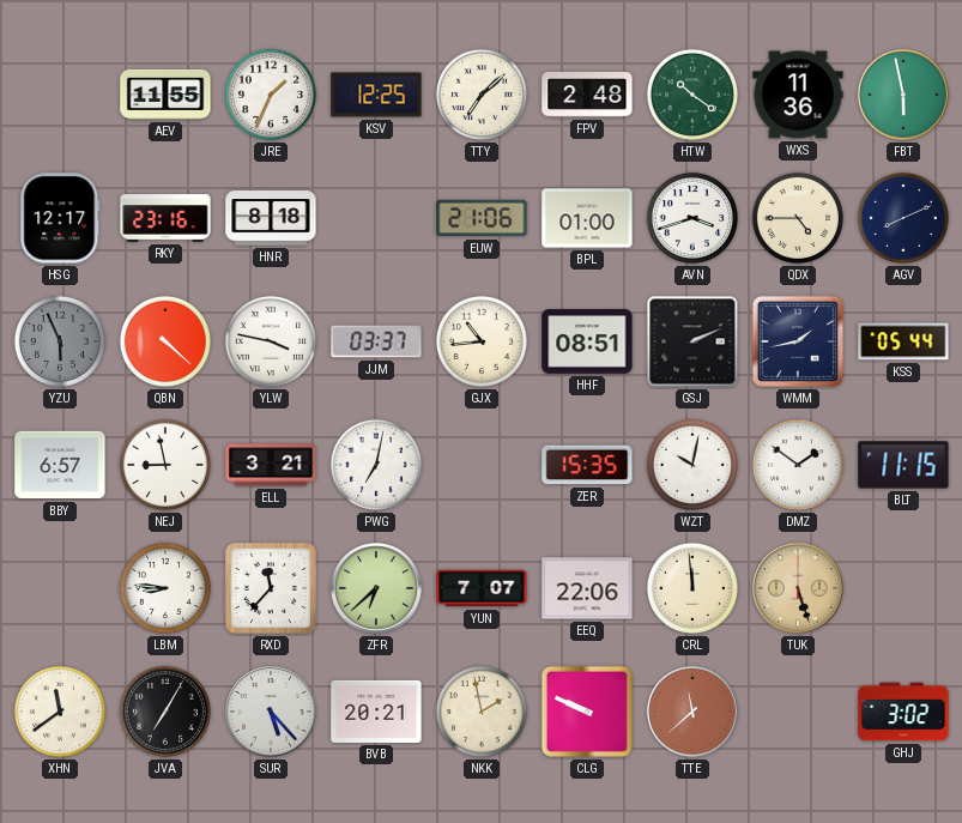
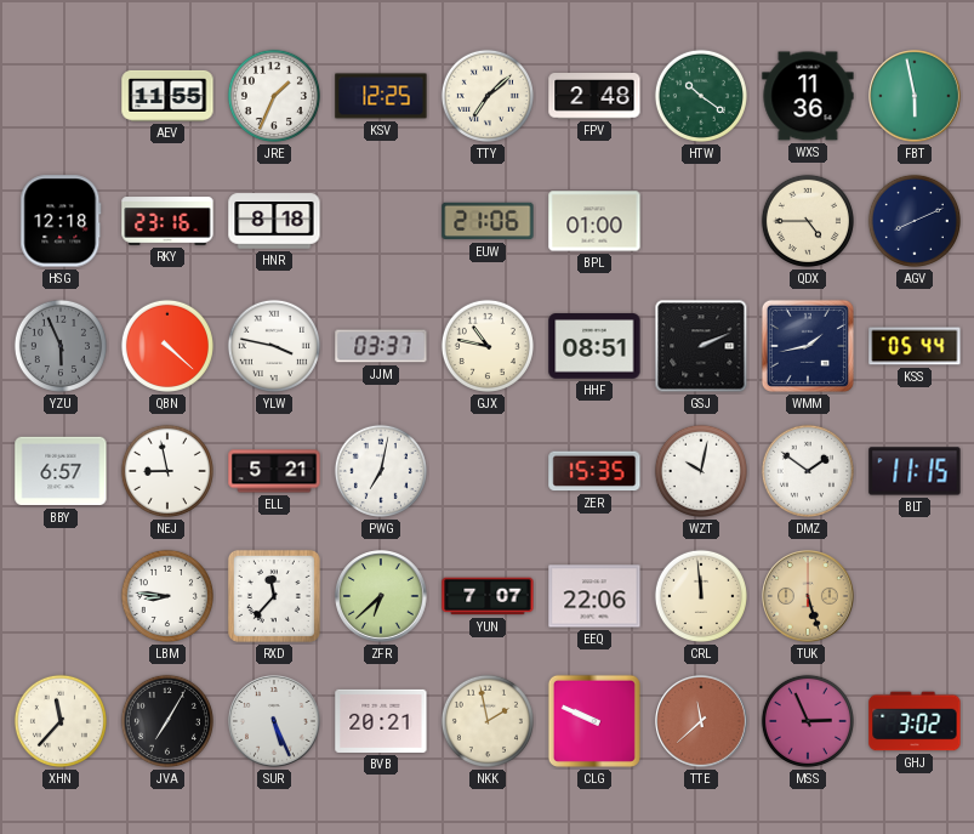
HSG: 12:17 -> 12:18
AVN: 3:42 -> none
GJX: 10:44 -> 10:47
ELL: 3:21 -> 5:21
XHN: 11:39 -> 11:37
SUR: 5:23 -> 5:26
MSS: none -> 2:56
